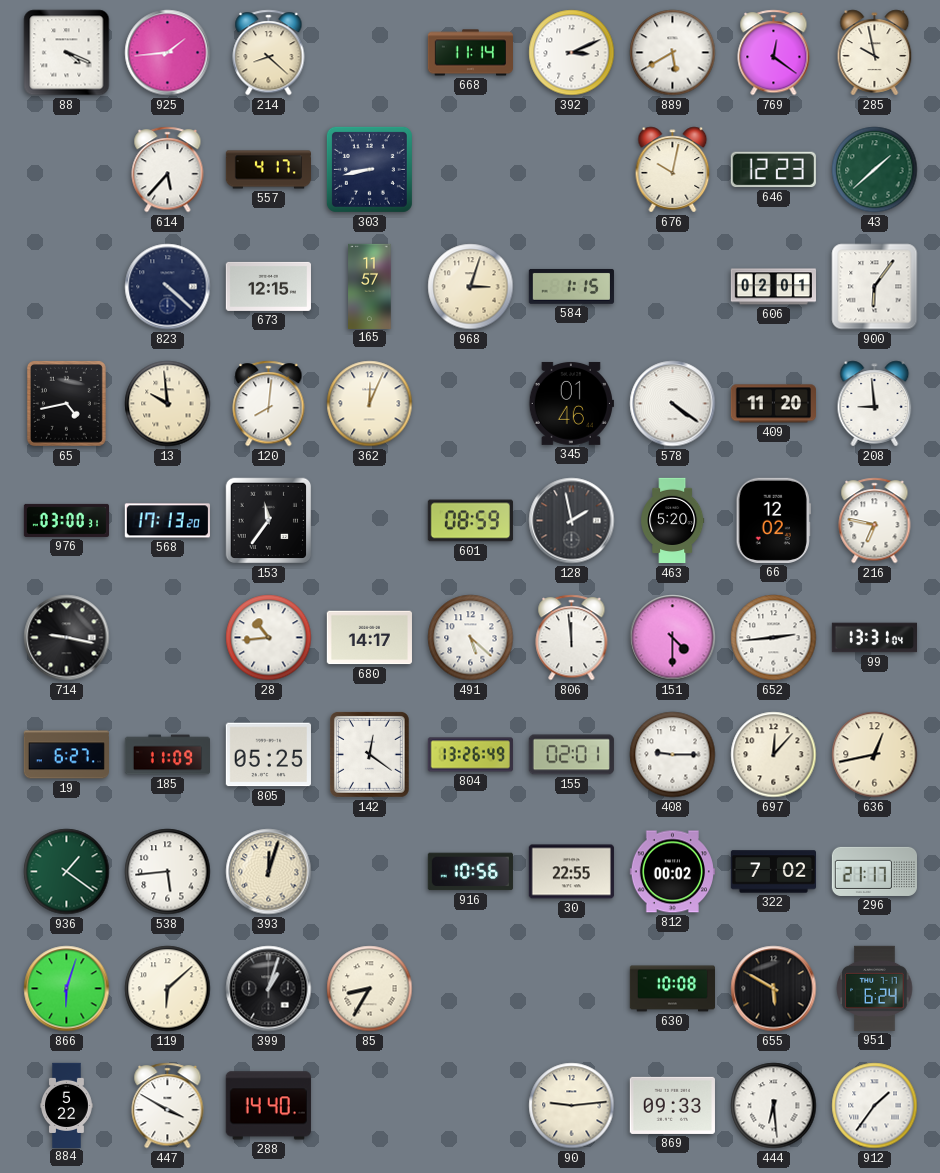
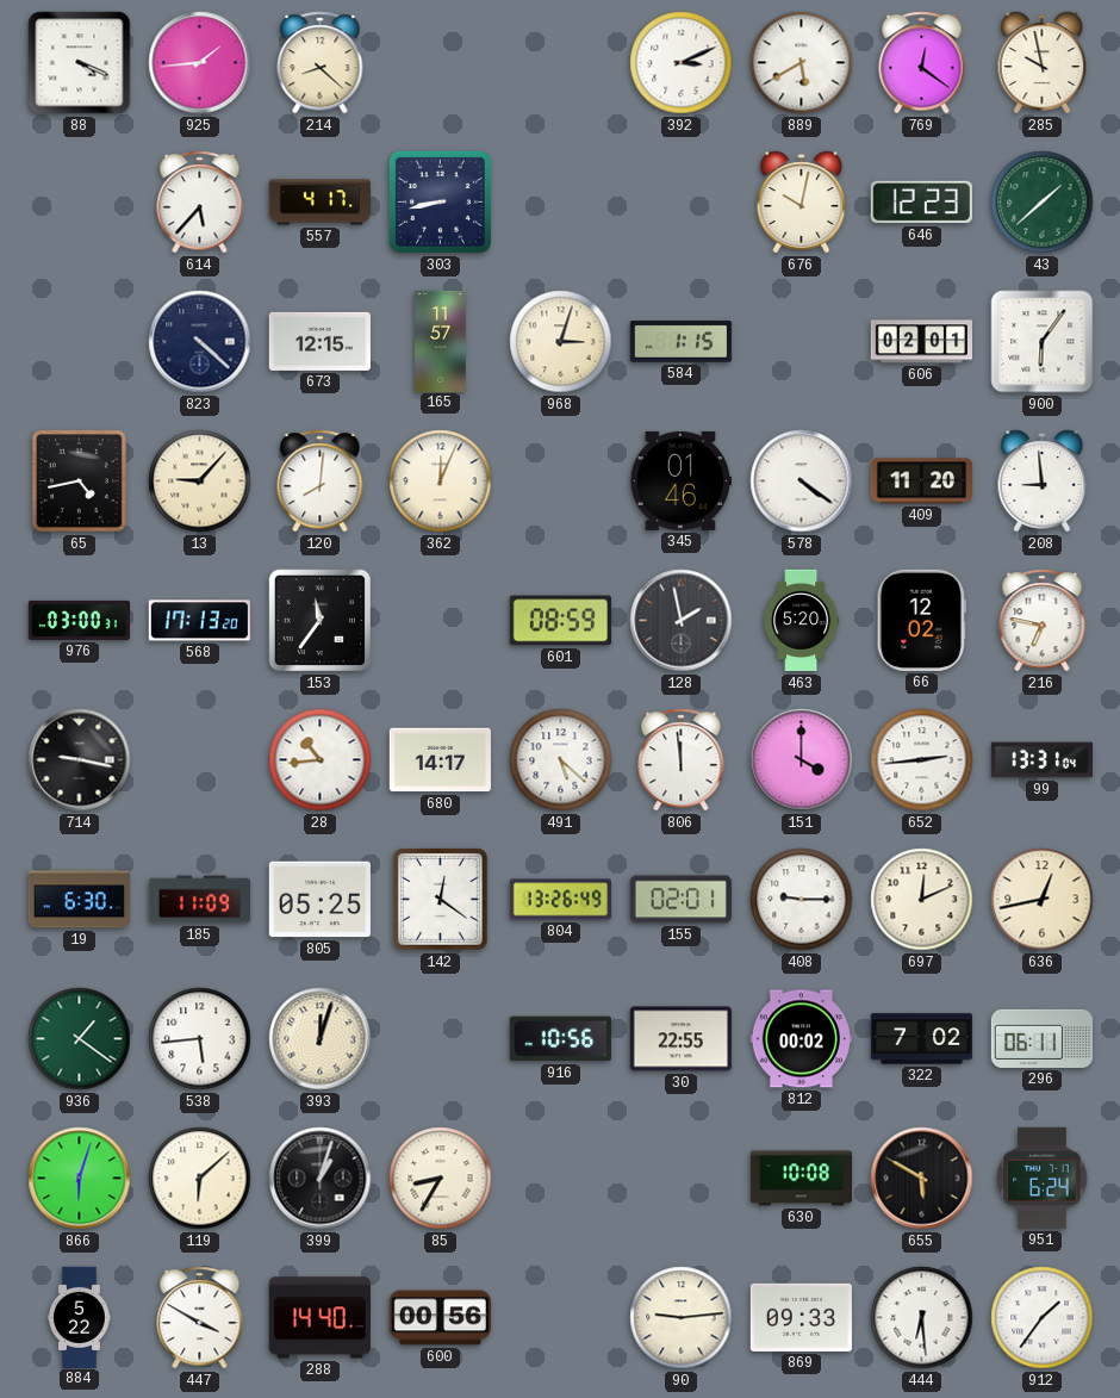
668: 11:14 -> none
13: 9:59 -> 9:07
151: 4:30 -> 4:00
19: 6:27 -> 6:30
697: 12:07 -> 12:11
296: 21:17 -> 06:11
600: none -> 00:56
